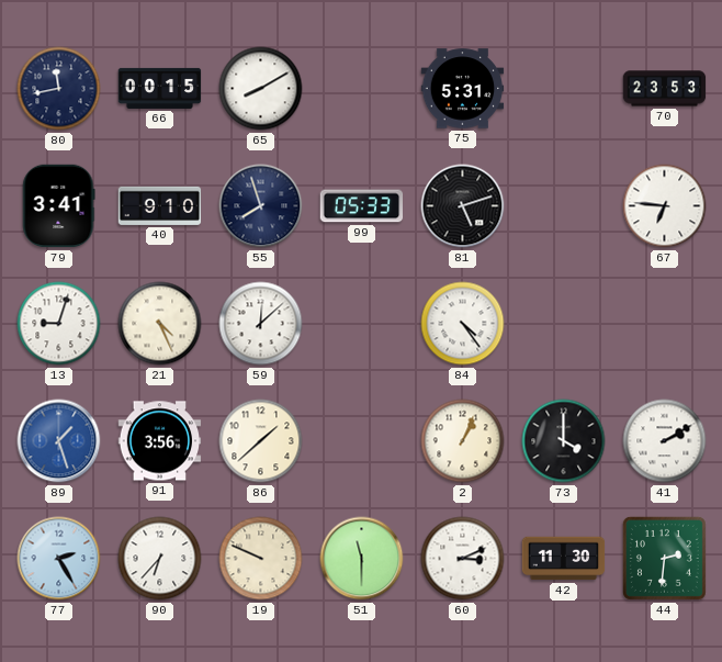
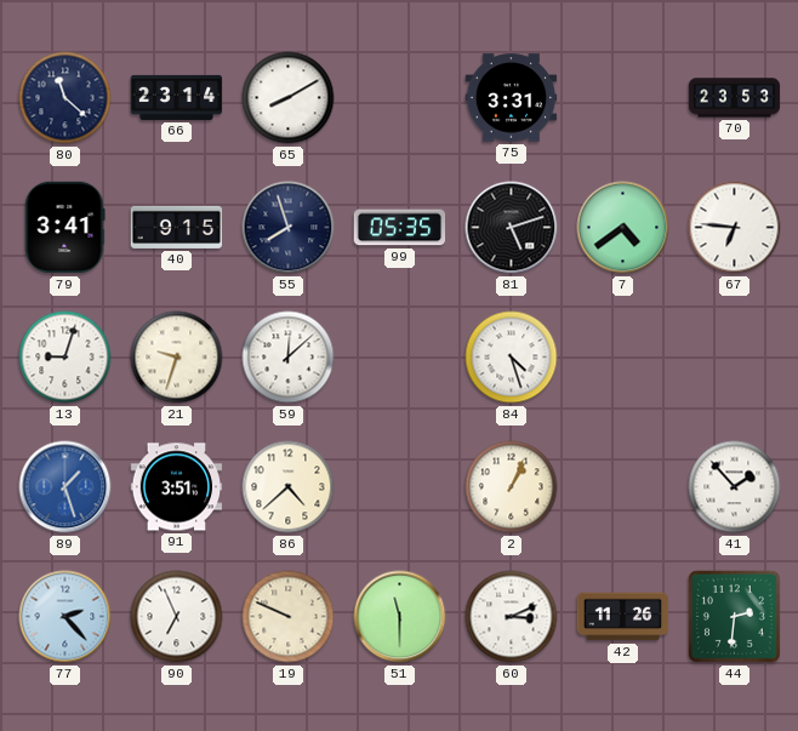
80: 11:43 -> 11:22
66: 00:15 -> 23:14
75: 5:31 -> 3:31
40: 9:10 -> 9:15
99: 05:33 -> 05:35
7: none -> 4:39
21: 4:26 -> 9:33
84: 4:24 -> 4:27
91: 3:56 -> 3:51
86: 1:38 -> 4:38
73: 4:00 -> none
41: 2:10 -> 1:53
77: 2:25 -> 2:23
90: 6:37 -> 6:56
42: 11:30 -> 11:26
